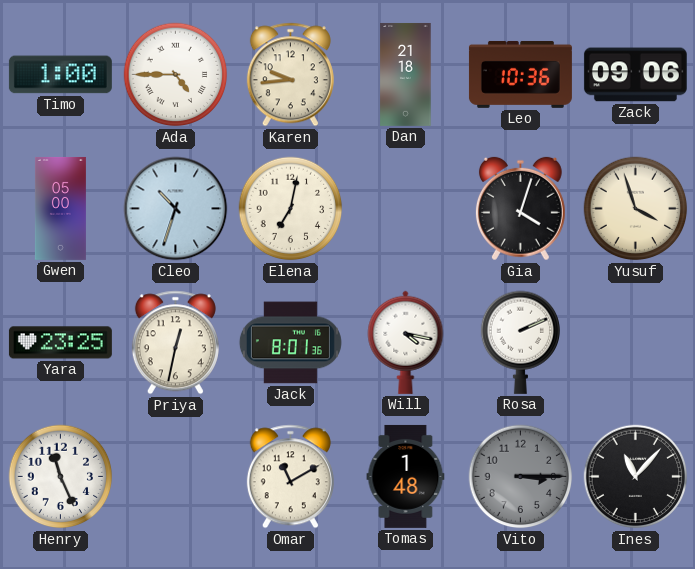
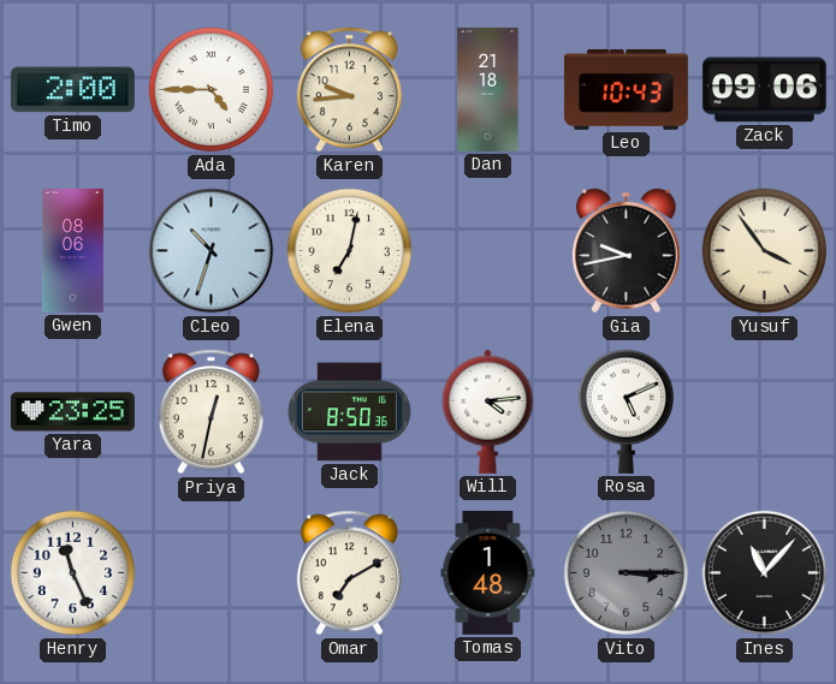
Timo: 1:00 -> 2:00
Leo: 10:36 -> 10:43
Gwen: 05:00 -> 08:06
Gia: 4:03 -> 9:43
Yusuf: 3:57 -> 3:54
Jack: 8:01 -> 8:50
Will: 4:17 -> 4:14
Rosa: 2:11 -> 5:11
Omar: 11:10 -> 7:10
